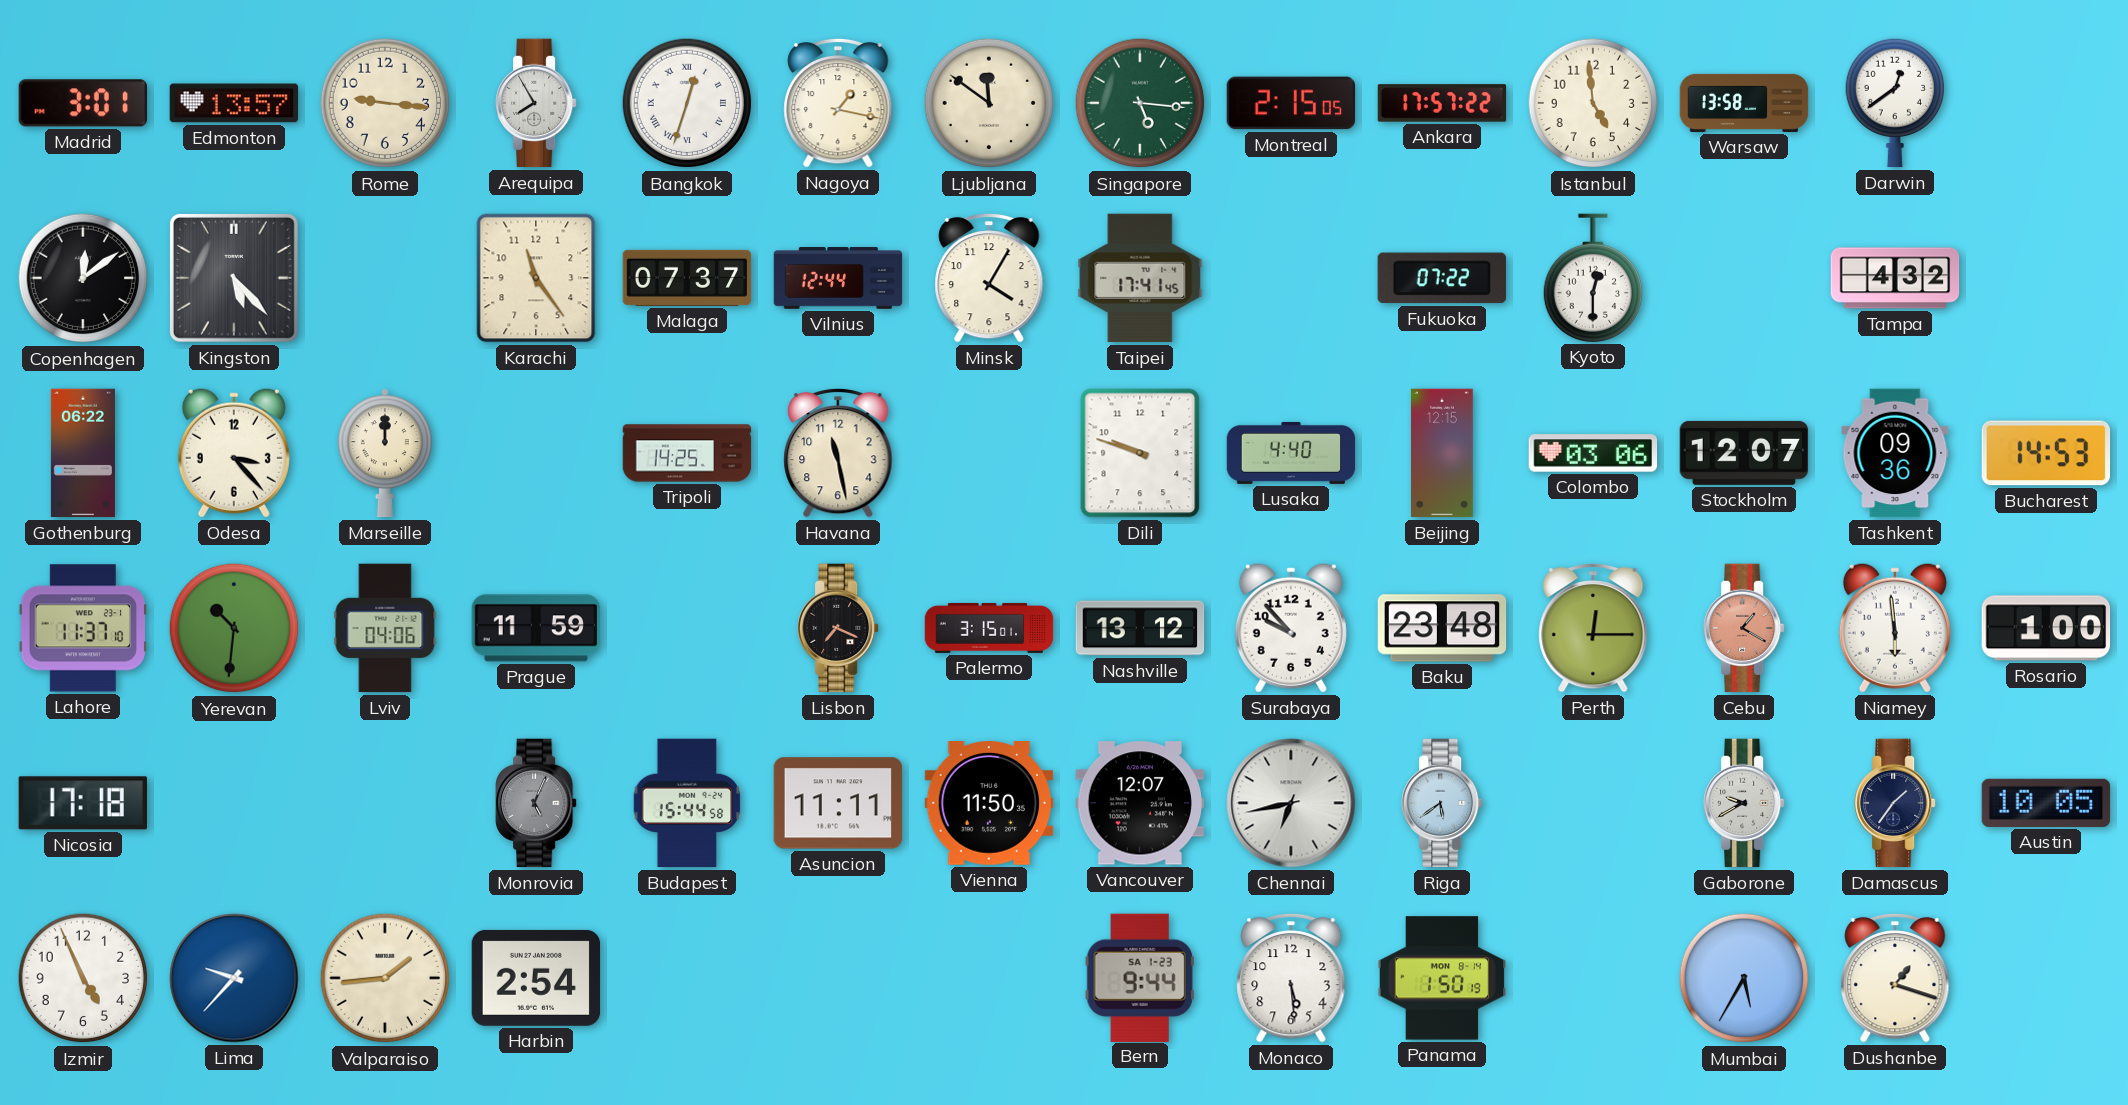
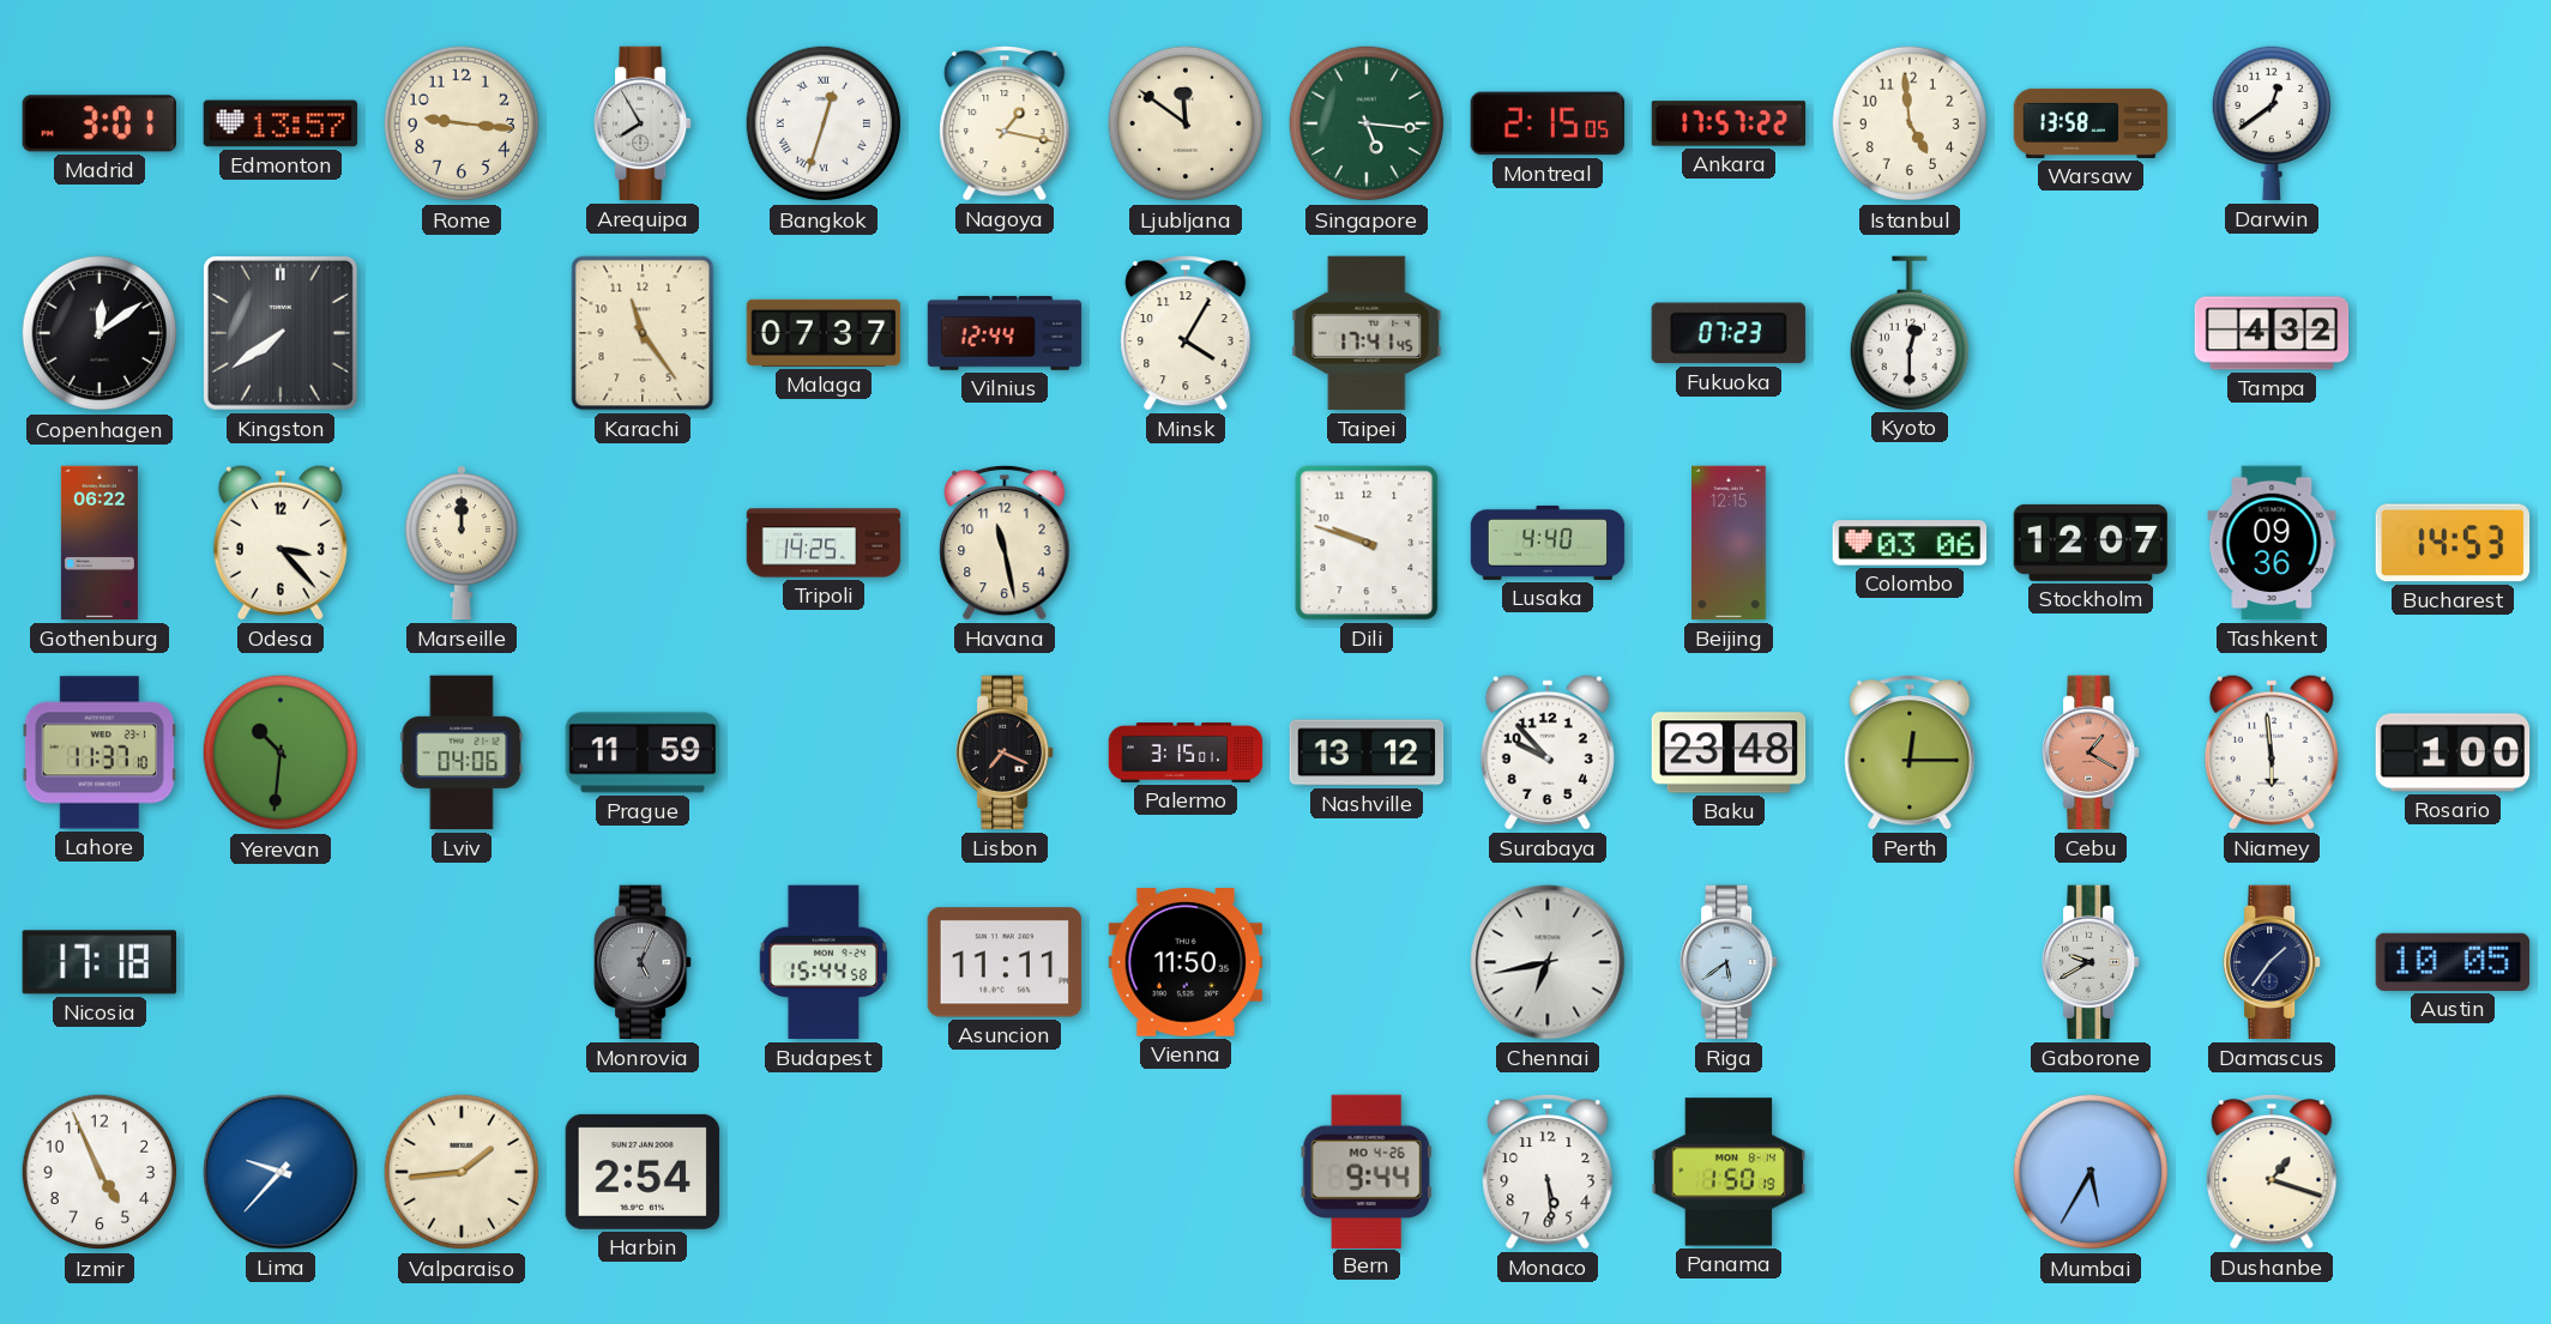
Kingston: 5:23 -> 7:39
Fukuoka: 07:22 -> 07:23
Vancouver: 12:07 -> none
Bern date: SA 1-23 -> MO 4-26
